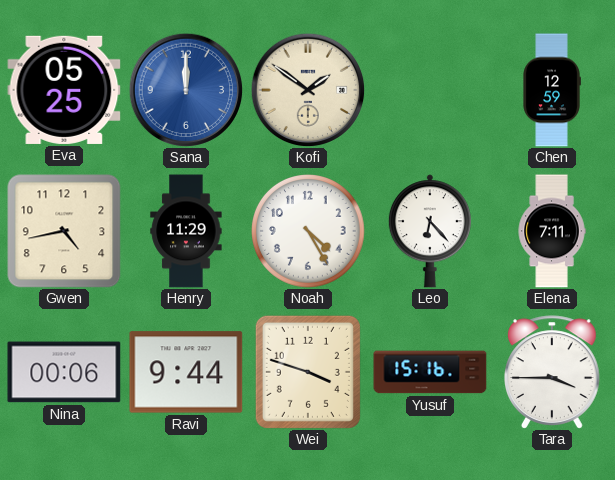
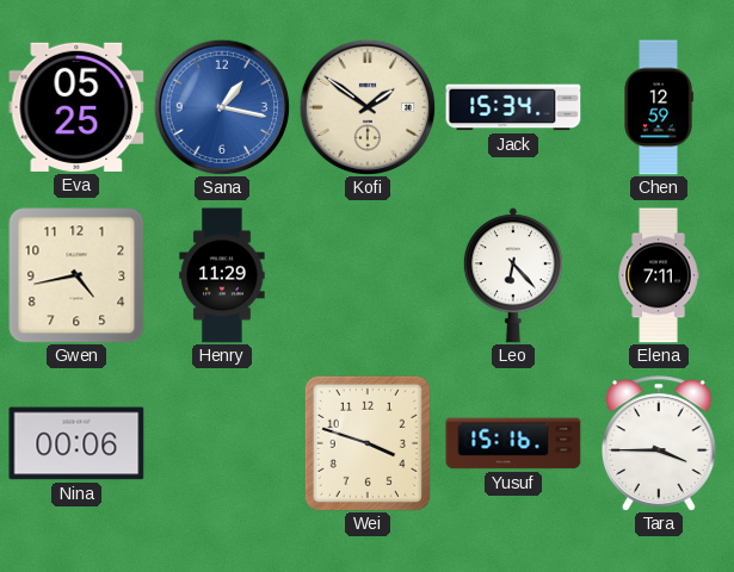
Sana: 12:00 -> 1:17
Jack: none -> 15:34
Noah: 4:25 -> none
Ravi: 9:44 -> none
